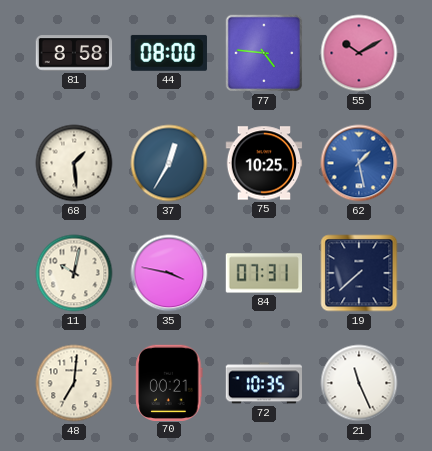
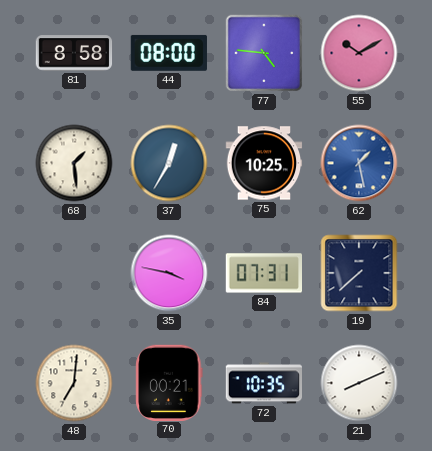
11: 10:02 -> none
21: 11:26 -> 8:11
